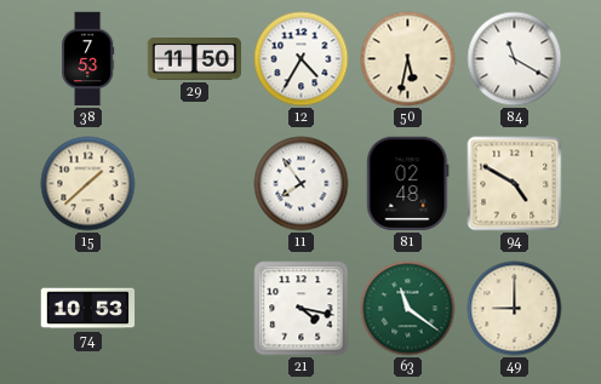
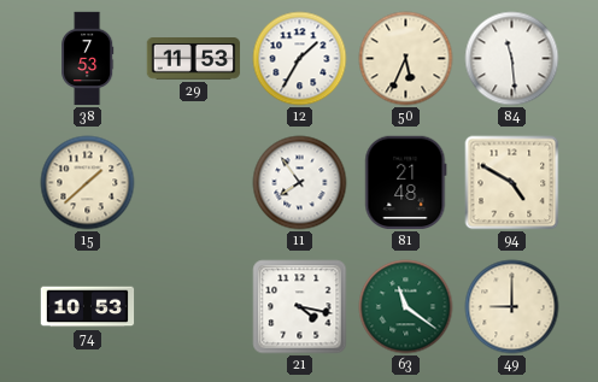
29: 11:50 -> 11:53
12: 4:35 -> 1:35
50: 5:32 -> 5:34
84: 11:20 -> 11:29
81: 02:48 -> 21:48
